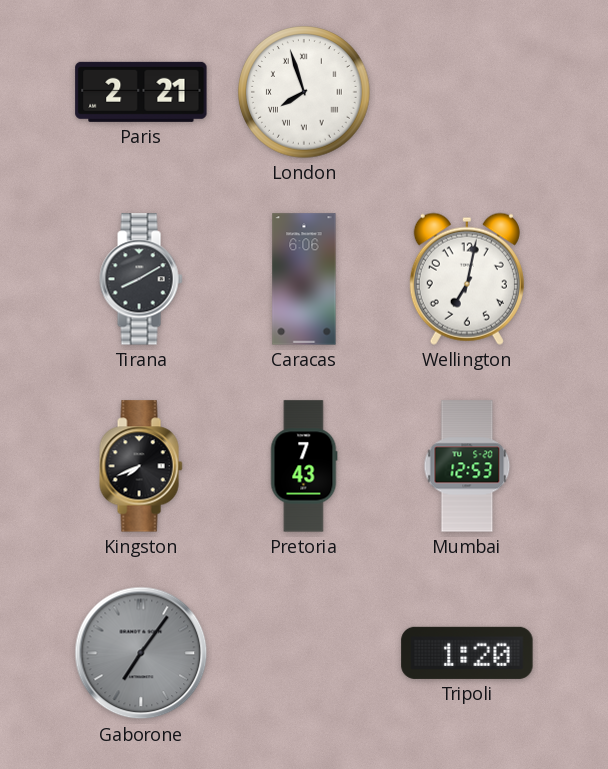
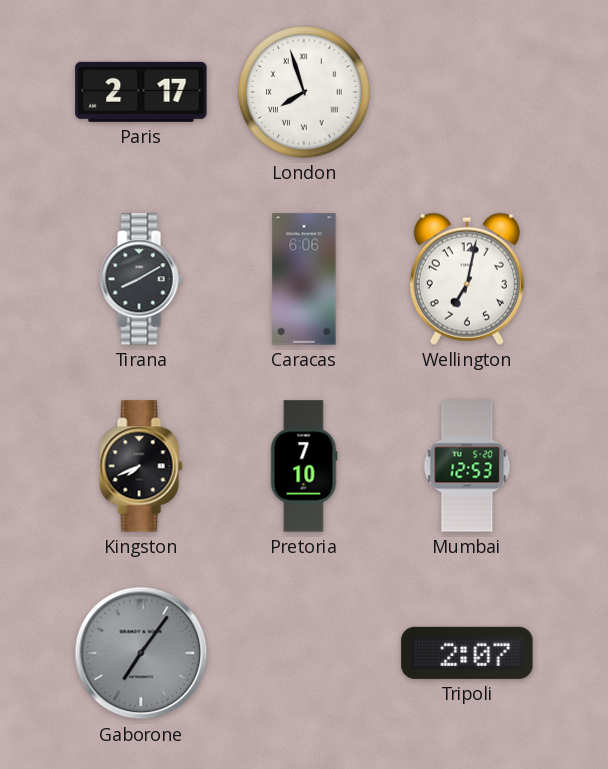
Paris: 2:21 -> 2:17
Pretoria: 7:43 -> 7:10
Tripoli: 1:20 -> 2:07
